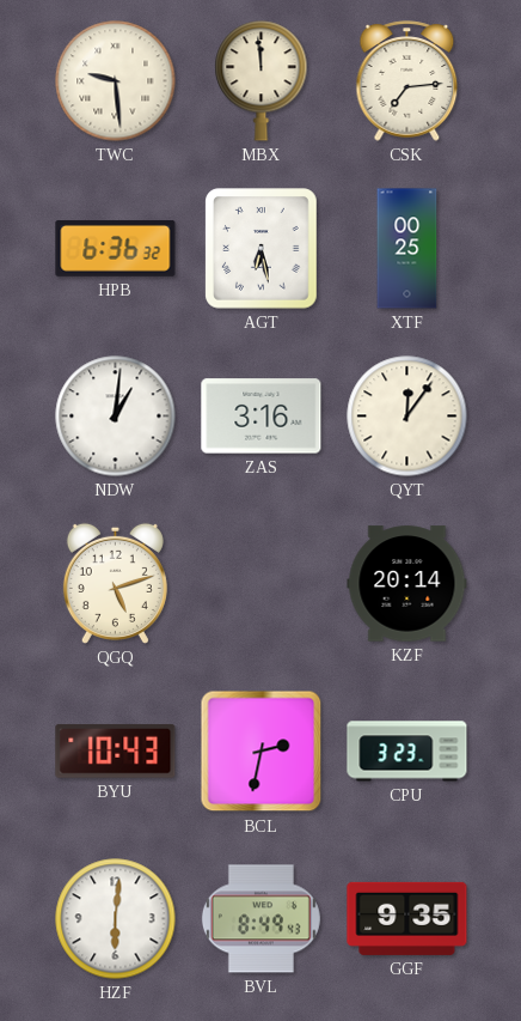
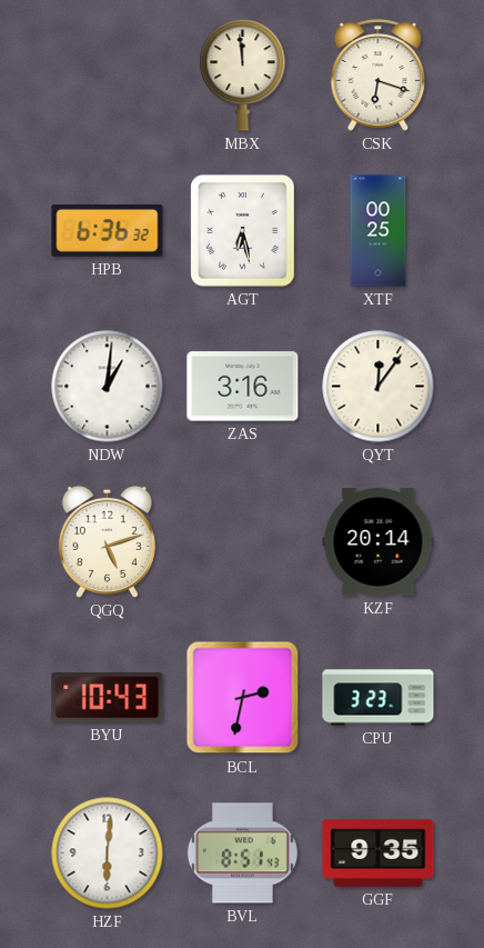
TWC: 9:29 -> none
CSK: 7:14 -> 6:18
BVL: 8:49 -> 8:51
